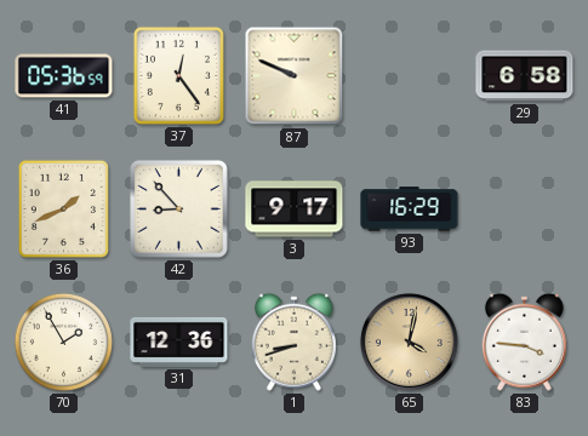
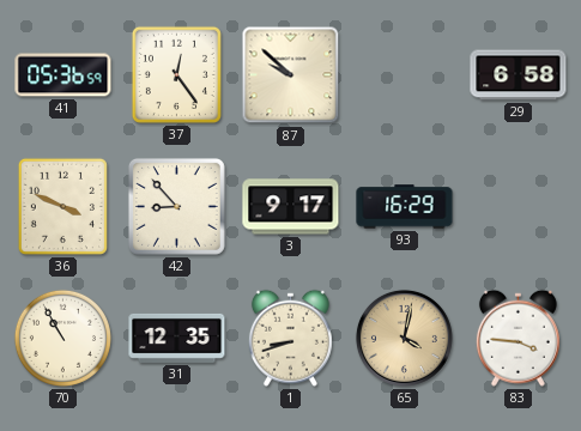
87: 9:49 -> 9:52
36: 1:41 -> 3:49
70: 1:55 -> 10:55
31: 12:36 -> 12:35
